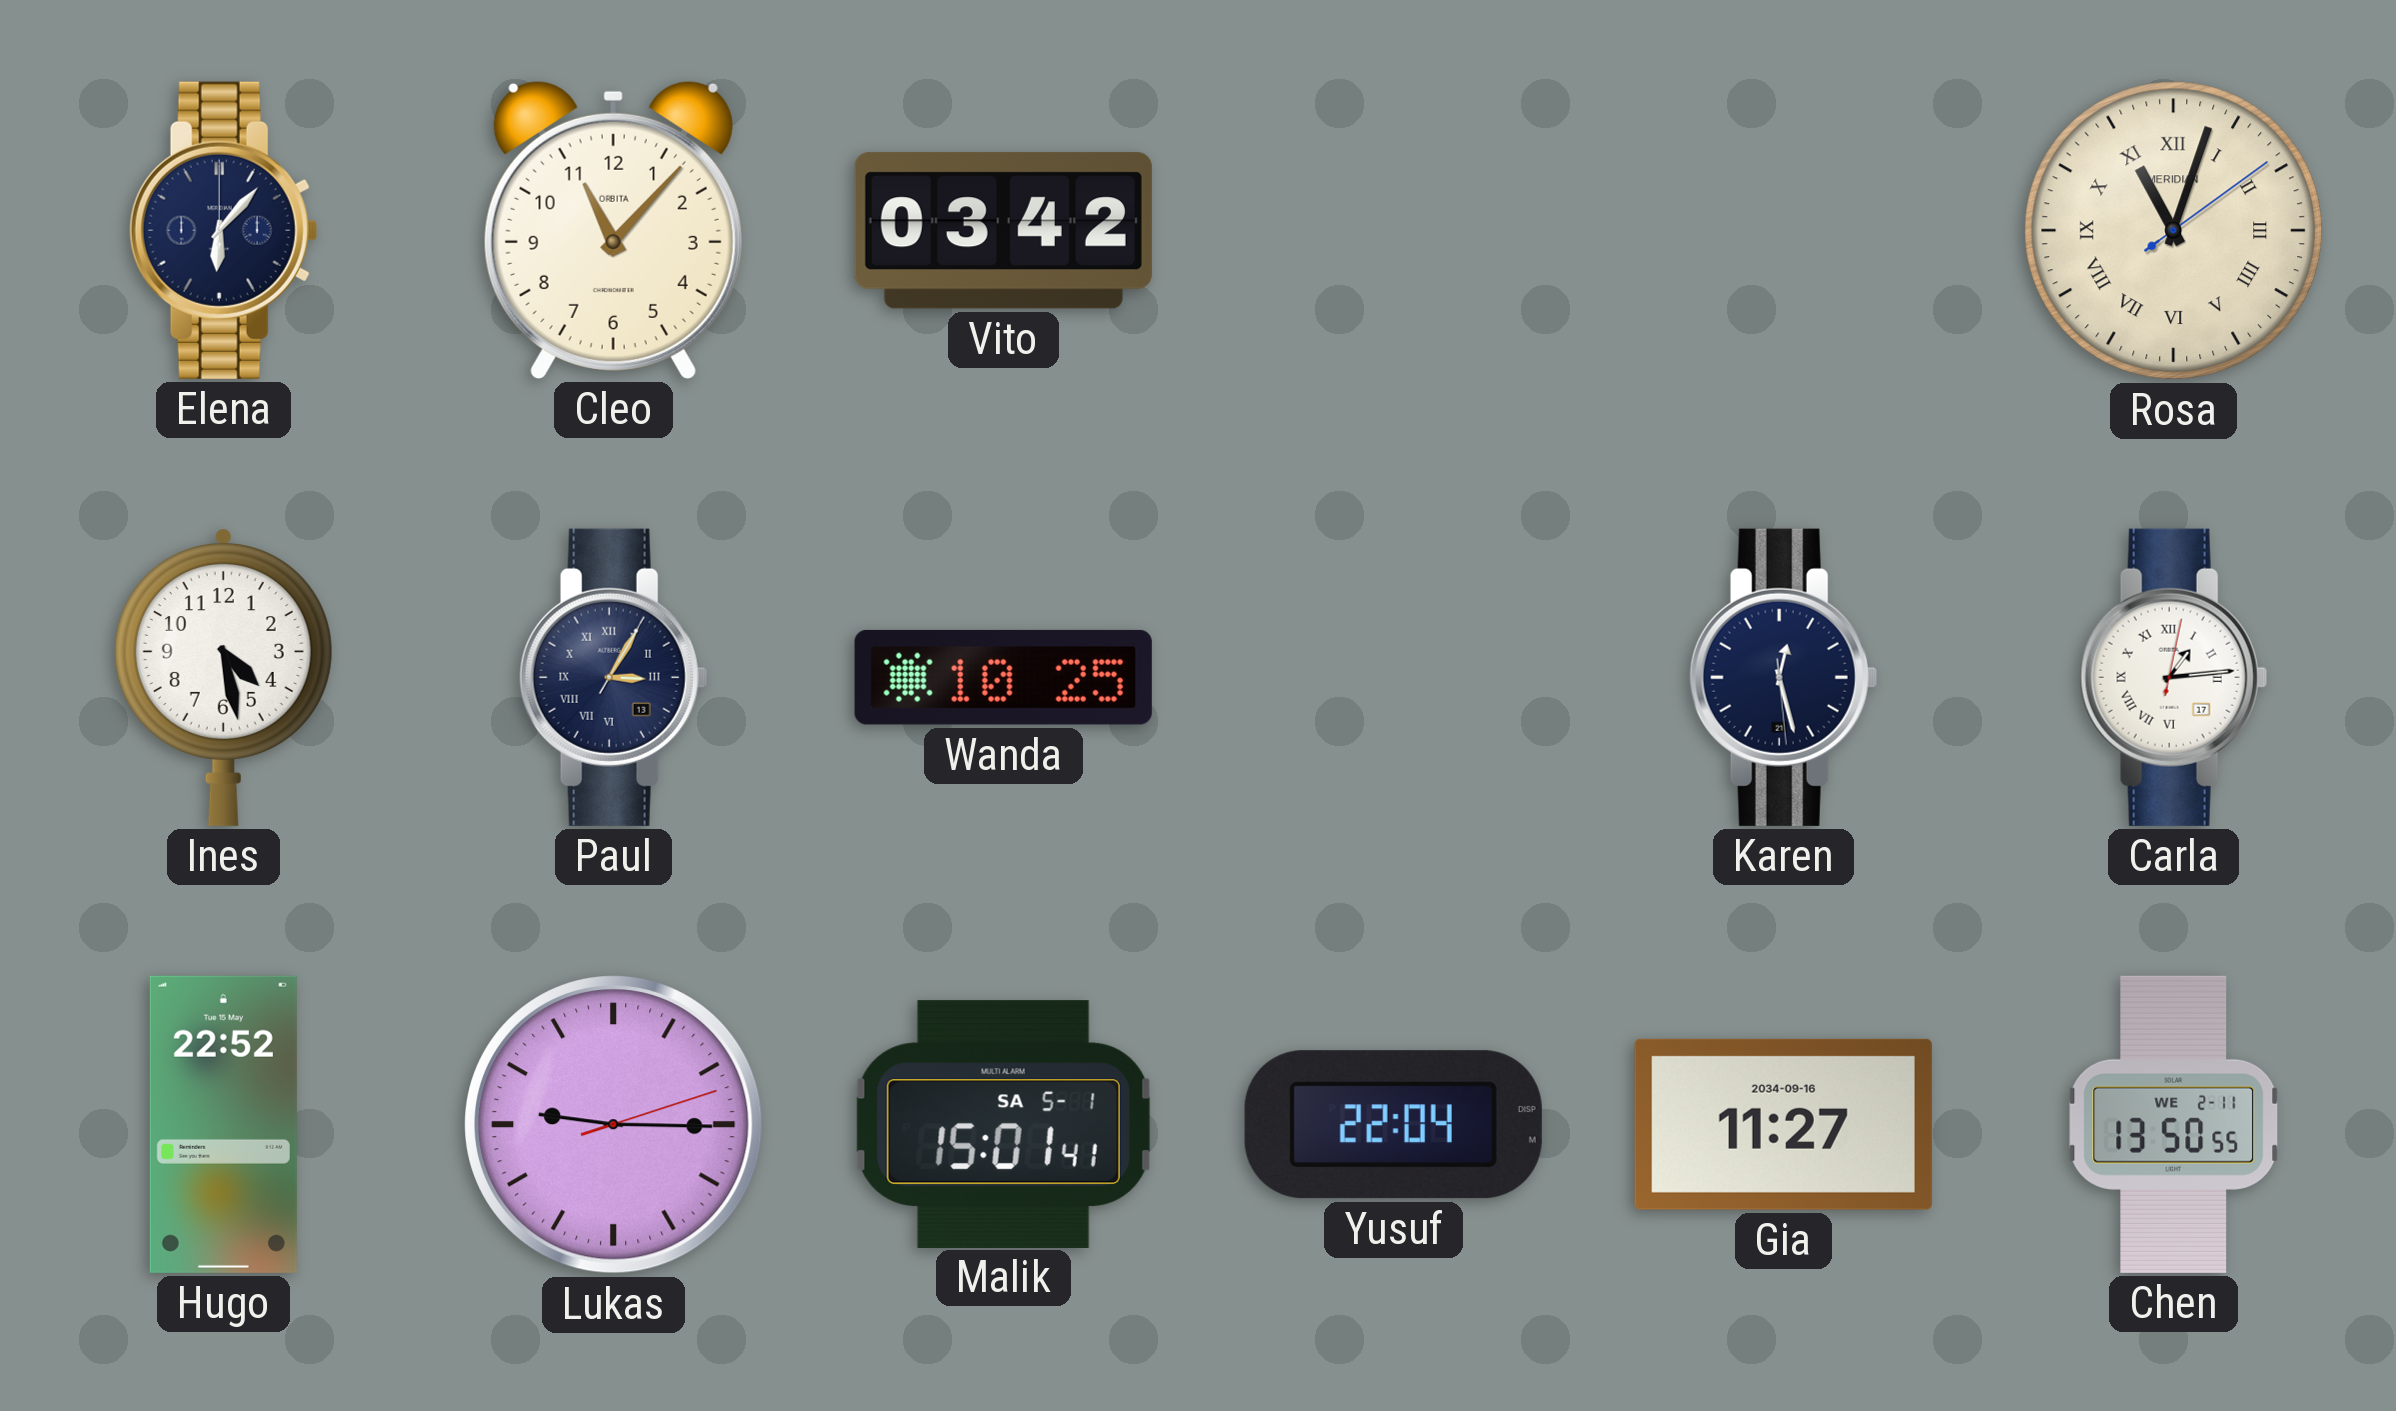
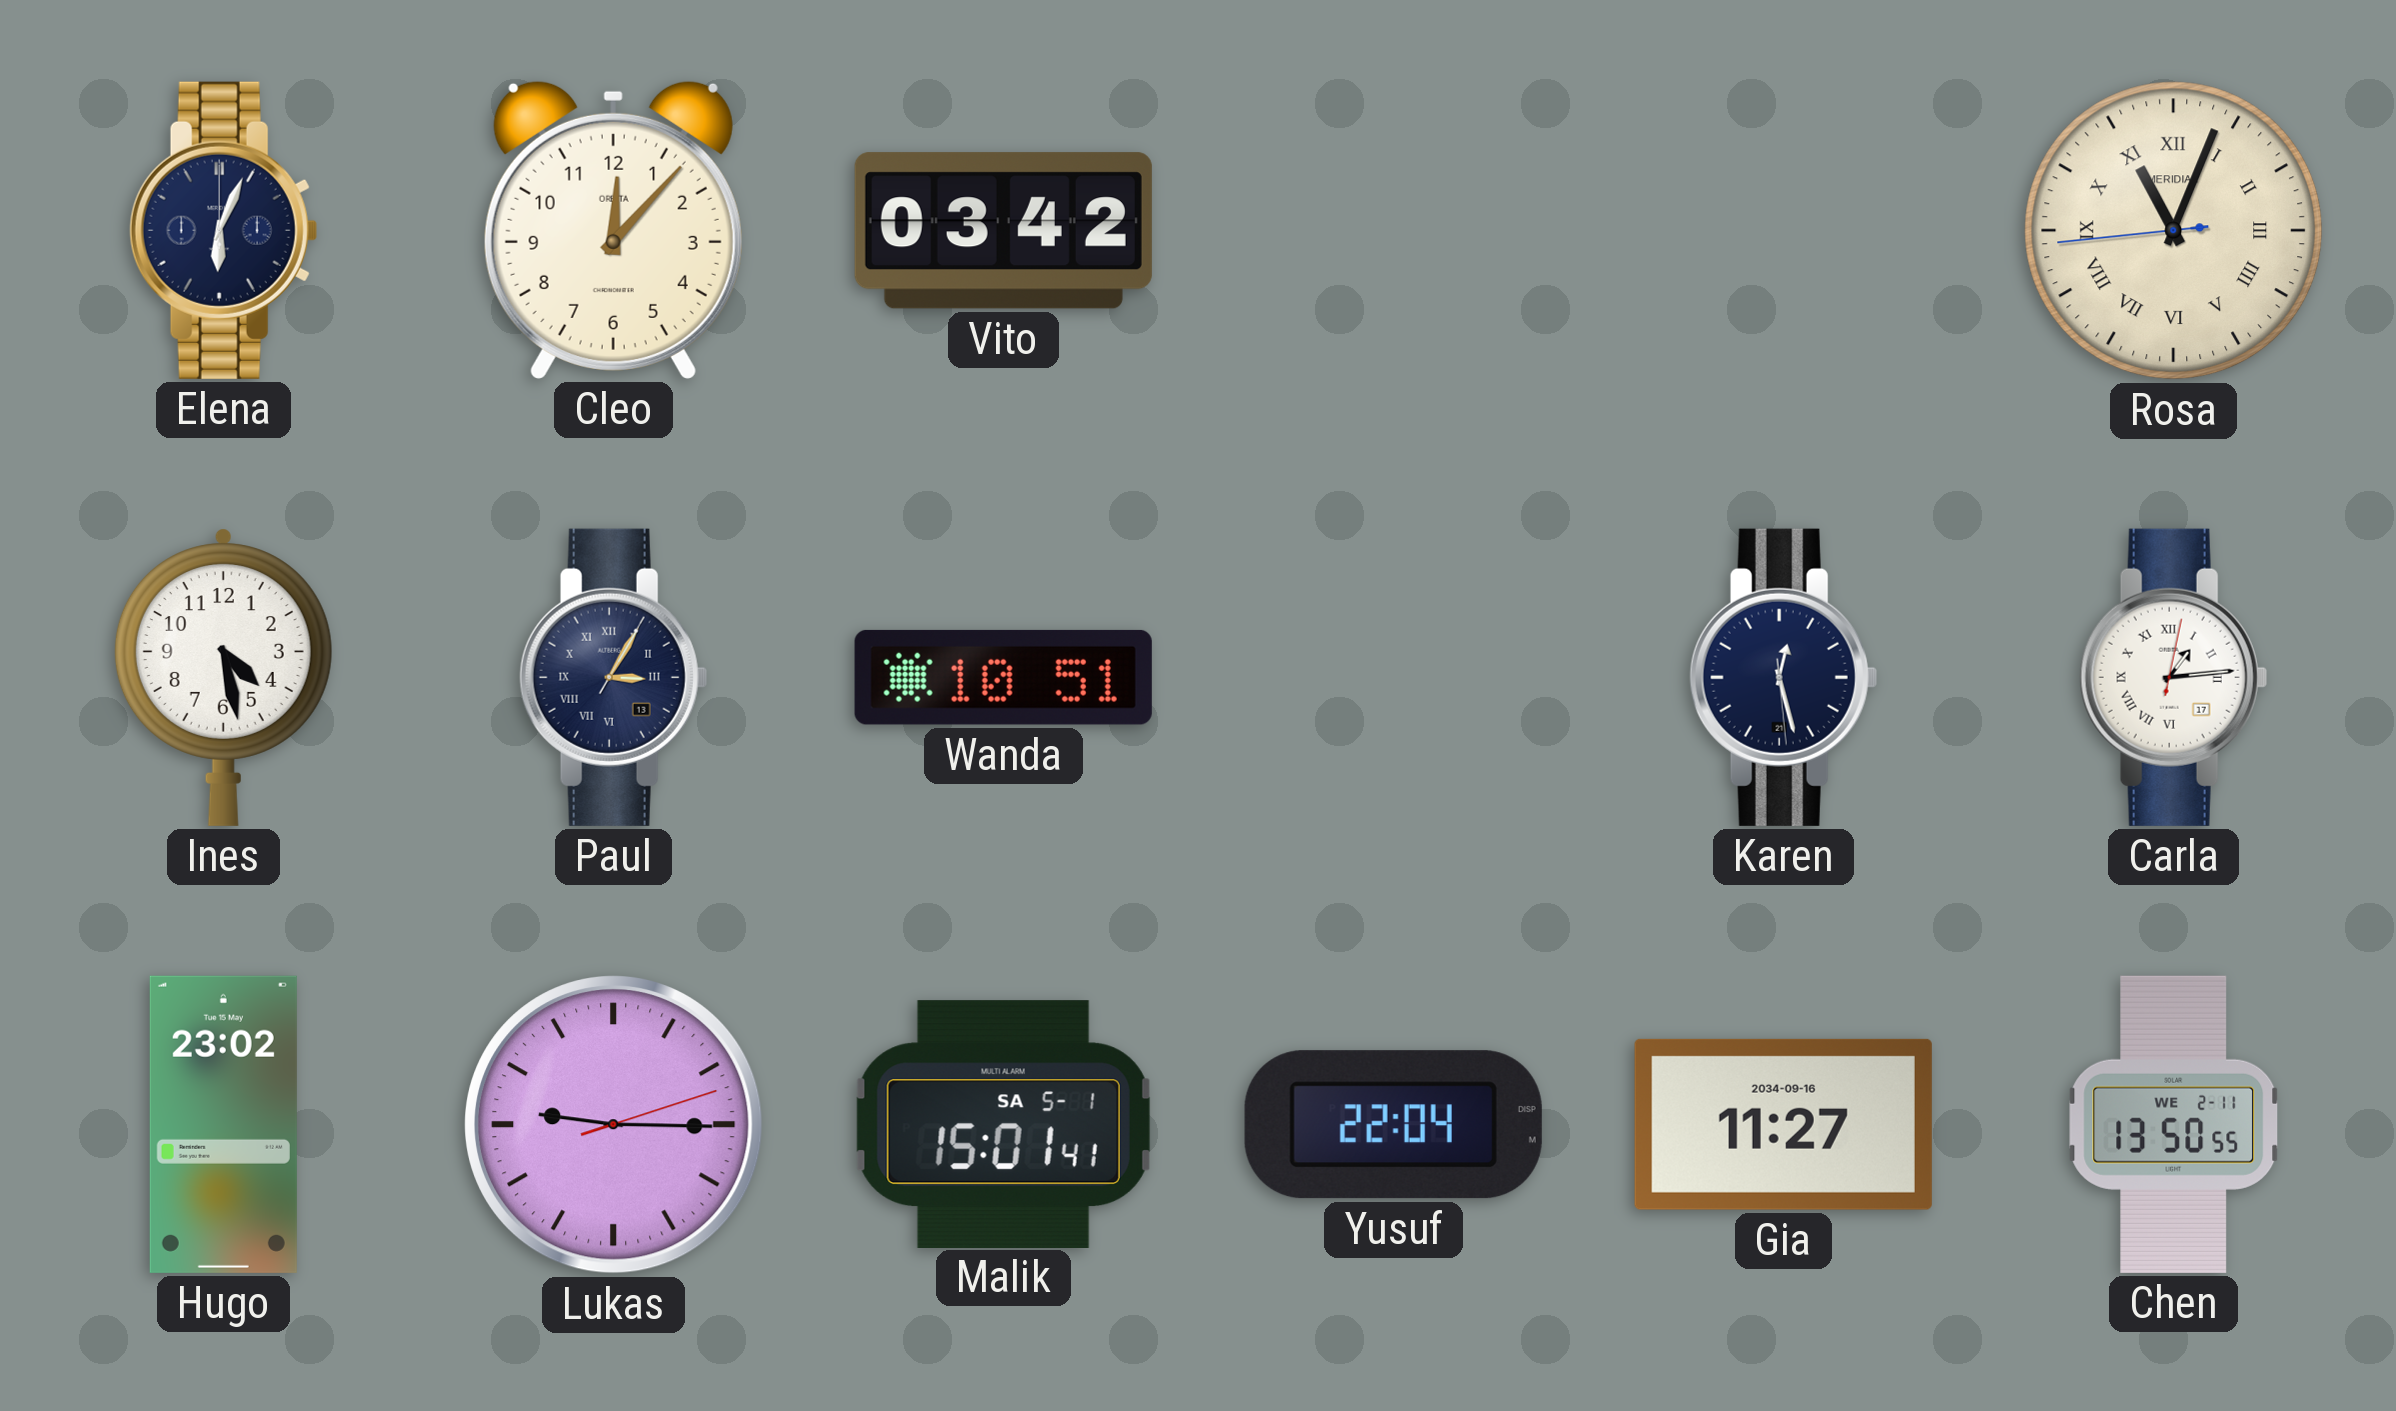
Elena: 6:07 -> 6:04
Cleo: 11:07 -> 12:07
Rosa: 11:03:09 -> 11:03:44
Wanda: 10:25 -> 10:51
Hugo: 22:52 -> 23:02
